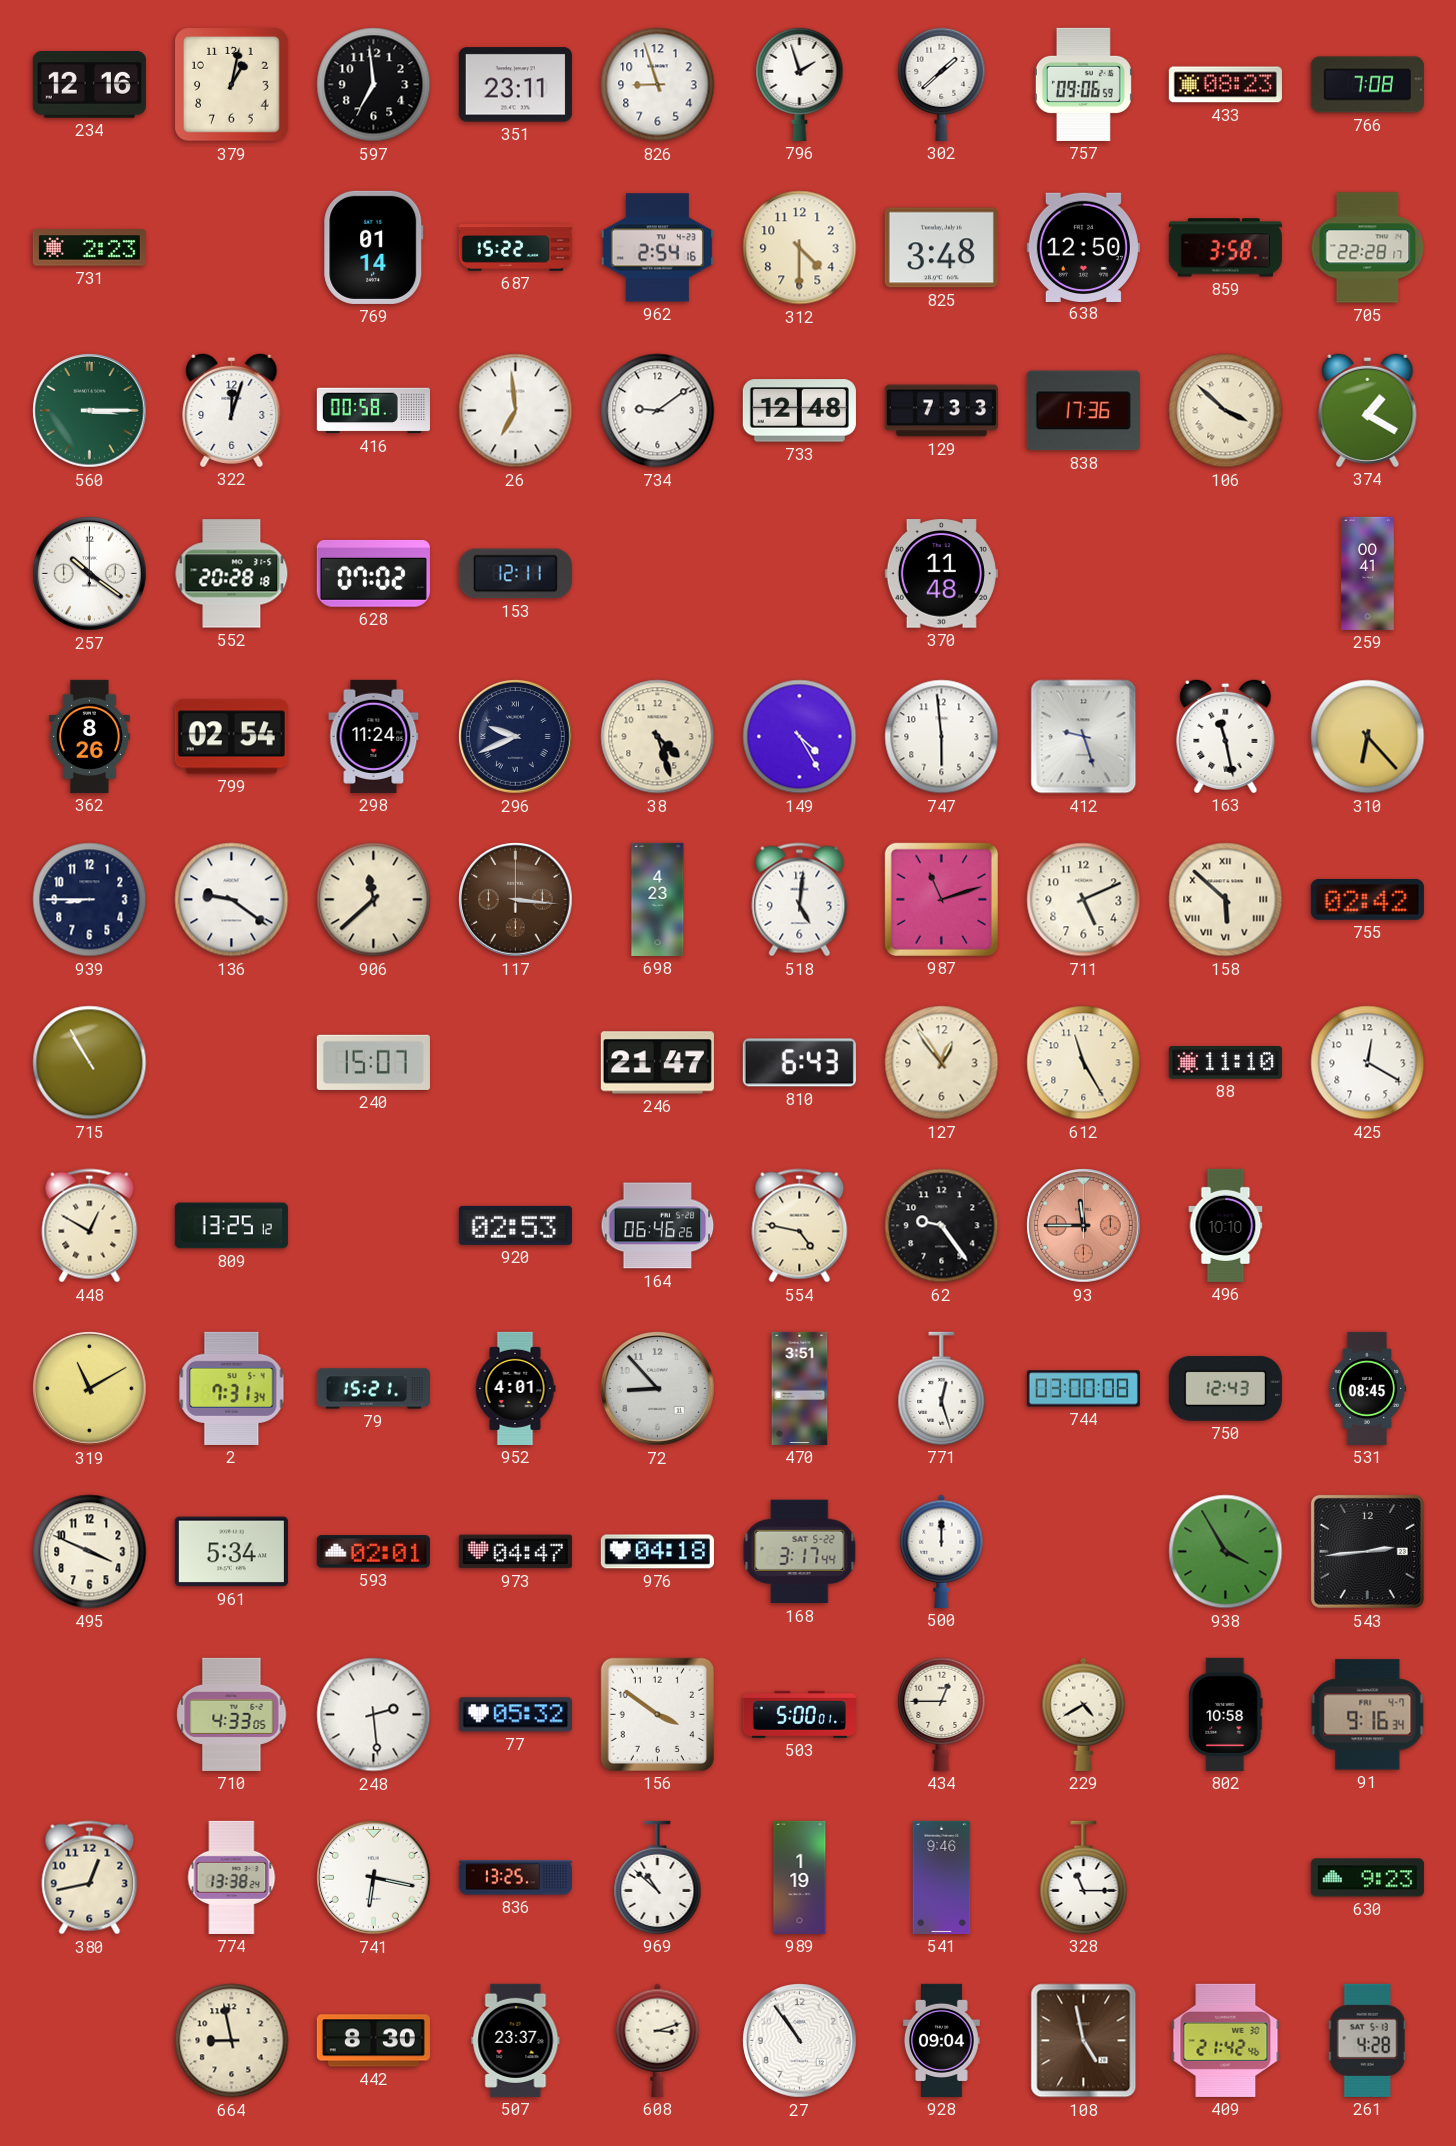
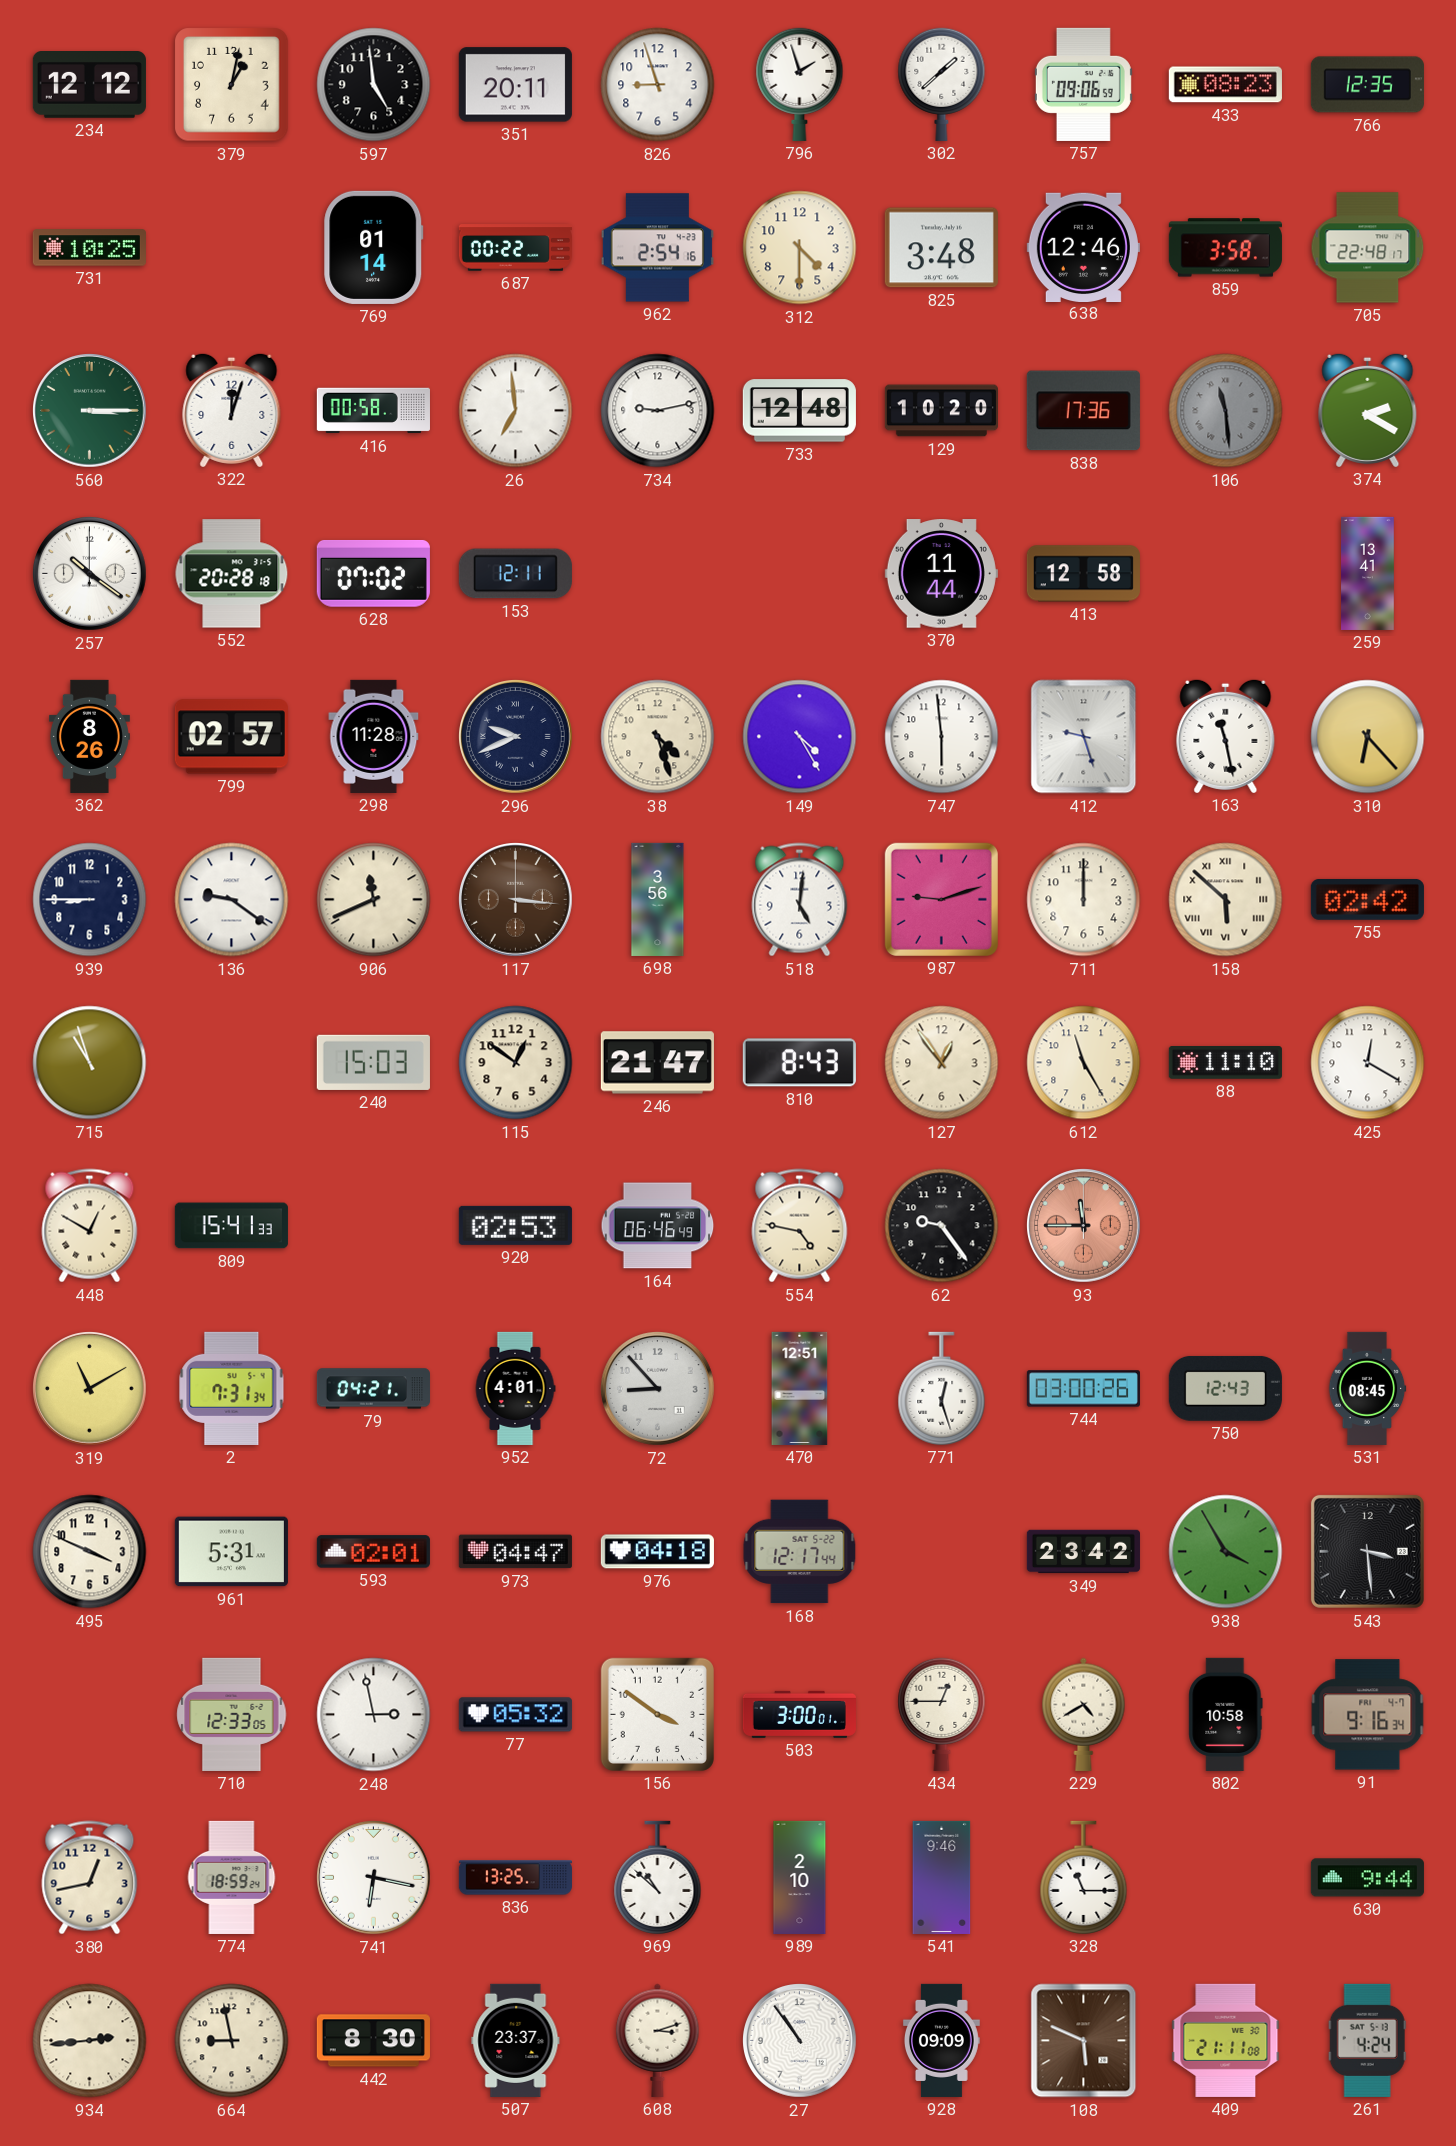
234: 12:16 -> 12:12
597: 6:59 -> 4:59
351: 23:11 -> 20:11
766: 7:08 -> 12:35
731: 2:23 -> 10:25
687: 15:22 -> 00:22
638: 12:50 -> 12:46
705: 22:28 -> 22:48
734: 9:09 -> 9:13
129: 7:33 -> 10:20
106: 3:52 -> 11:29
106 dial: cream -> grey
374: 1:20 -> 2:20
370: 11:48 -> 11:44
413: none -> 12:58
259: 00:41 -> 13:41
799: 02:54 -> 02:57
298: 11:24 -> 11:28
906: 11:38 -> 11:41
698: 4:23 -> 3:56
987: 11:12 -> 9:12
711: 5:11 -> 12:00
715: 10:55 -> 10:57
240: 15:07 -> 15:03
115: none -> 12:51
810: 6:43 -> 8:43
809: 13:25 -> 15:41
164: 06:46:26 -> 06:46:49
496: 10:10 -> none
79: 15:21 -> 04:21
470: 3:51 -> 12:51
744: 03:00:08 -> 03:00:26
961: 5:34 -> 5:31
168: 3:17 -> 12:17
500: 12:00 -> none
349: none -> 23:42
543: 2:44 -> 3:29
710: 4:33 -> 12:33
248: 2:29 -> 2:58
503: 5:00 -> 3:00
774: 13:38 -> 18:59
989: 1:19 -> 2:10
630: 9:23 -> 9:44
934: none -> 2:44
928: 09:04 -> 09:09
108: 4:58 -> 5:49
409: 21:42 -> 21:11
261: 4:28 -> 4:24
